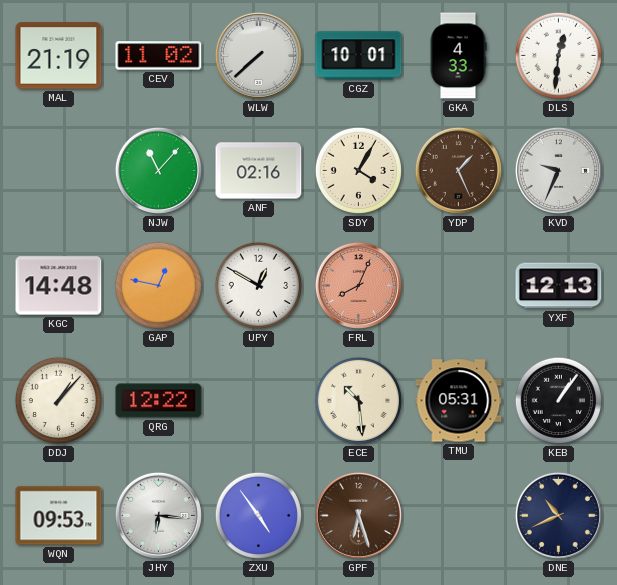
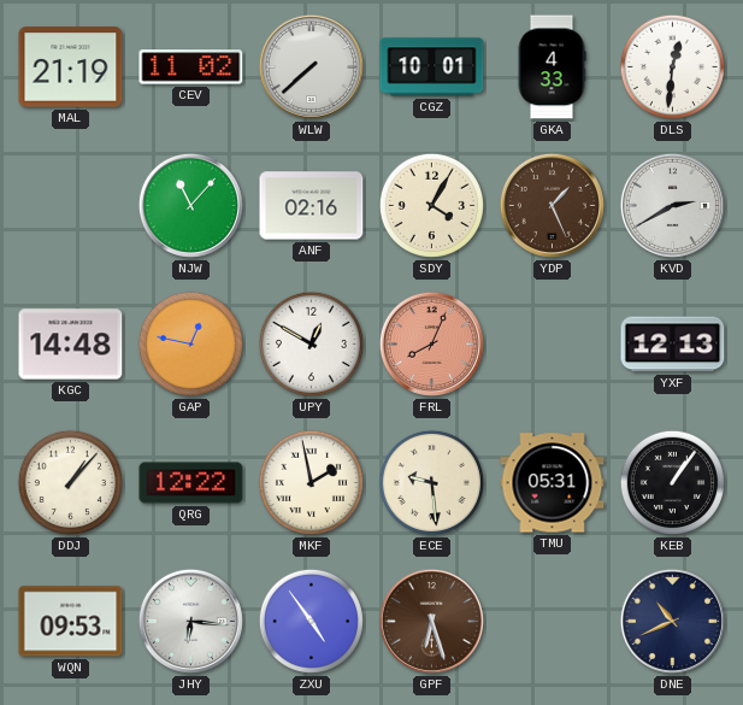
KVD: 9:34 -> 2:40
MKF: none -> 1:58
ECE: 10:29 -> 9:29
